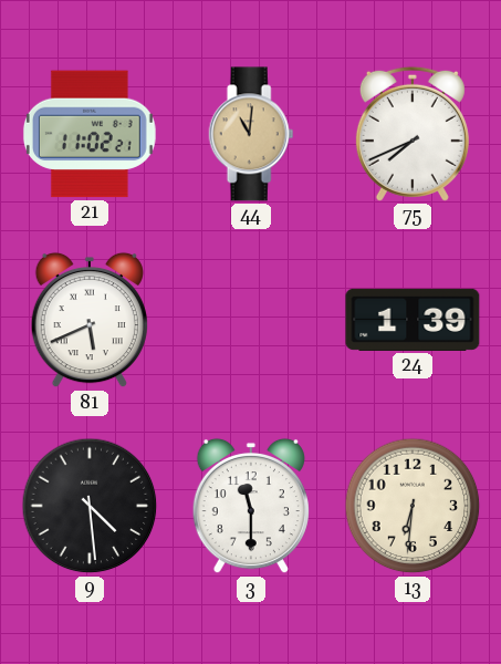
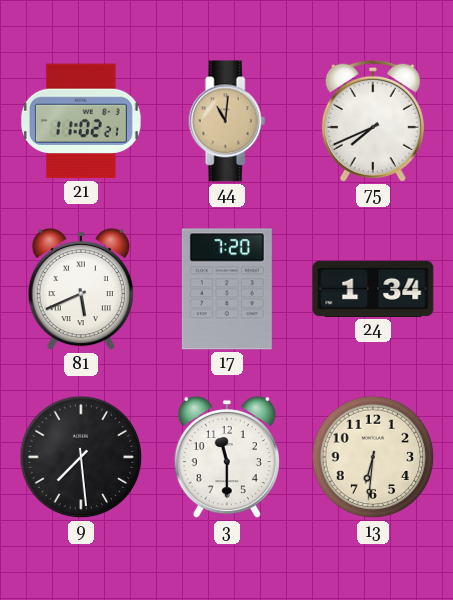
17: none -> 7:20
24: 1:39 -> 1:34
9: 4:29 -> 7:29
